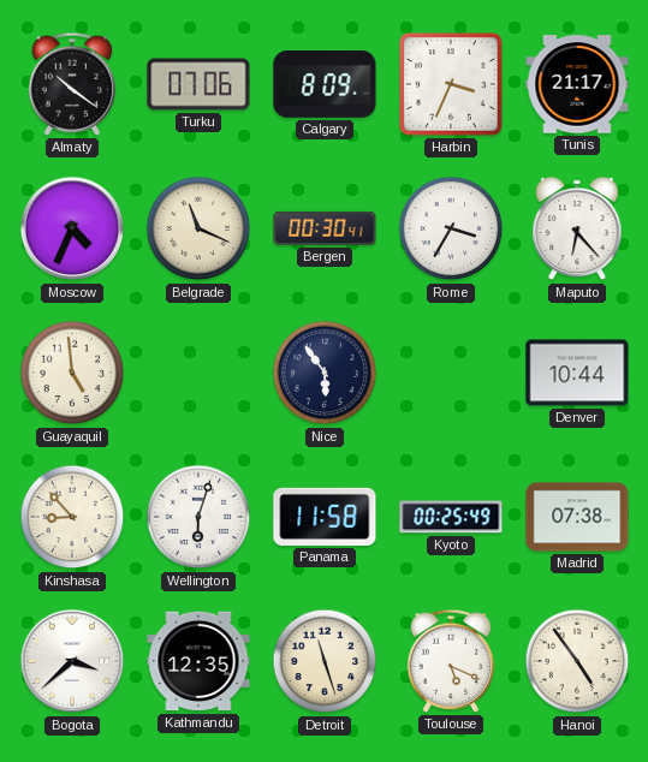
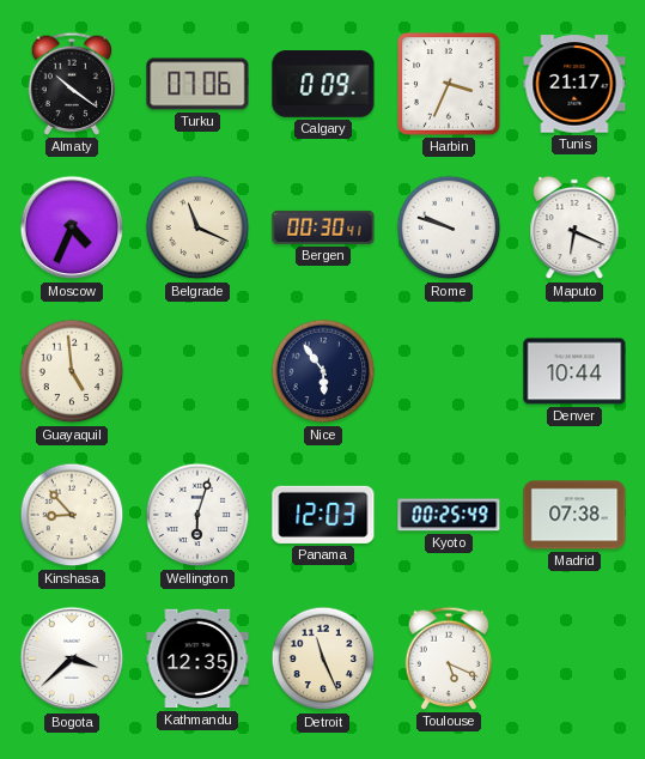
Calgary: 8:09 -> 0:09
Rome: 3:35 -> 9:48
Maputo: 6:23 -> 6:19
Panama: 11:58 -> 12:03
Detroit: 11:27 -> 11:26
Hanoi: 4:54 -> none
